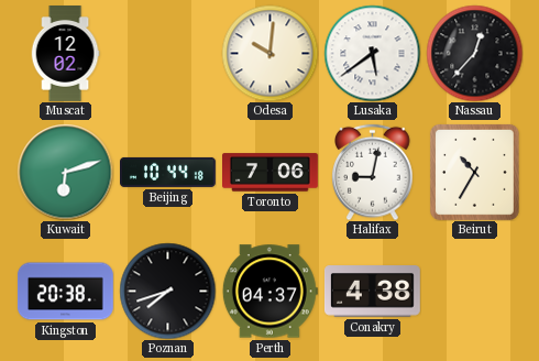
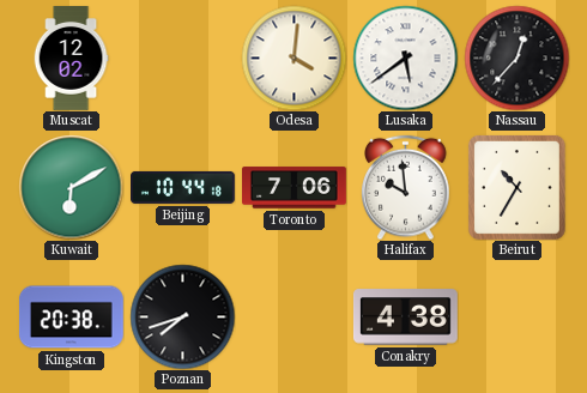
Odesa: 10:01 -> 4:01
Kuwait: 6:12 -> 6:10
Halifax: 9:02 -> 9:59
Perth: 04:37 -> none
